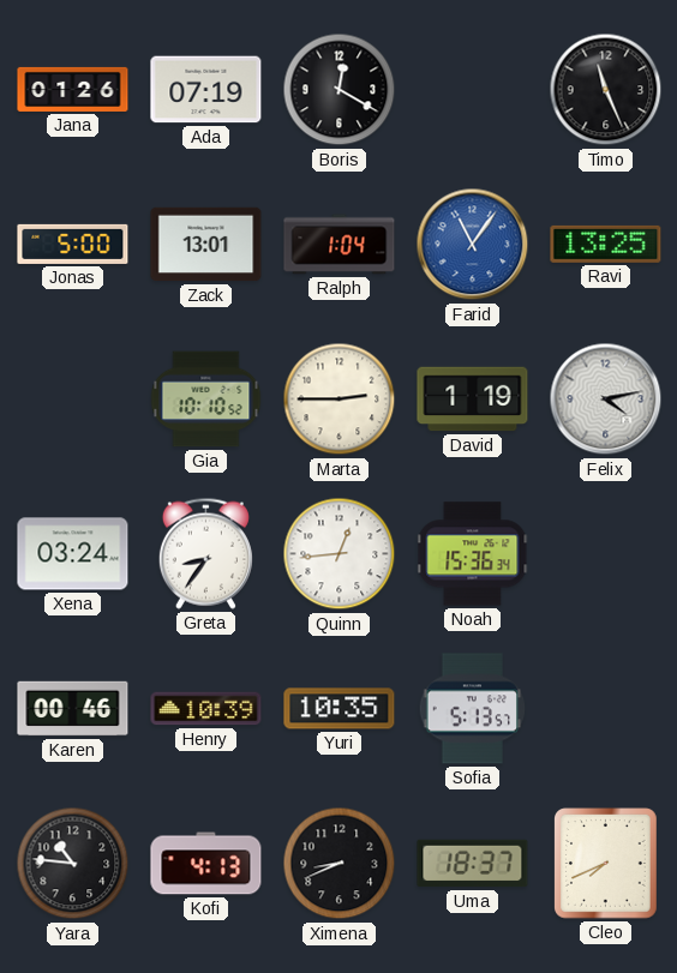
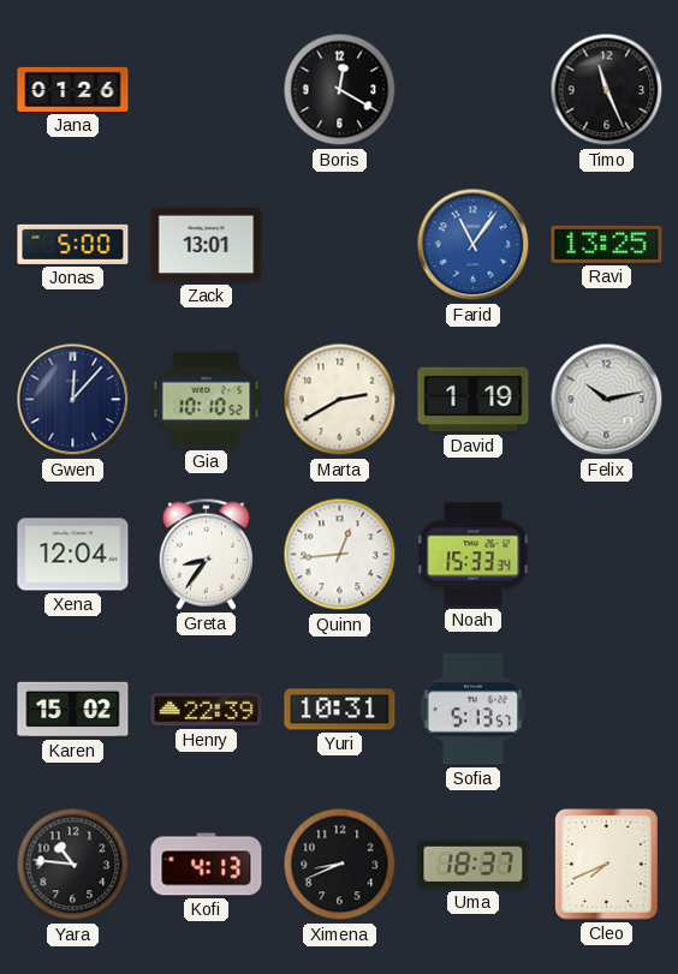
Ada: 07:19 -> none
Ralph: 1:04 -> none
Gwen: none -> 12:07
Marta: 2:45 -> 2:40
Felix: 4:13 -> 10:13
Xena: 03:24 -> 12:04
Noah: 15:36 -> 15:33
Karen: 00:46 -> 15:02
Henry: 10:39 -> 22:39
Yuri: 10:35 -> 10:31
